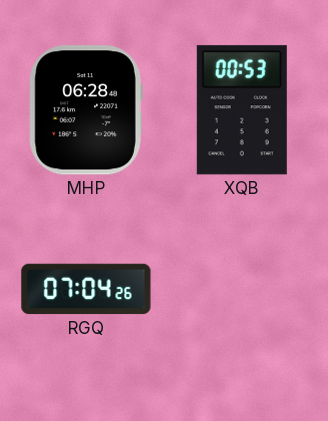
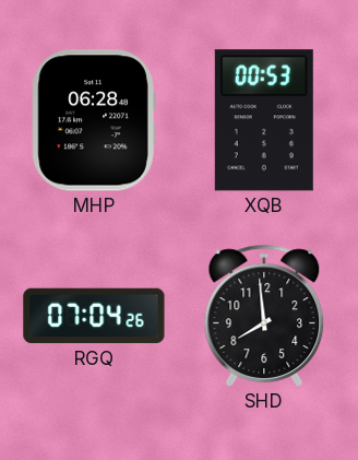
SHD: none -> 7:59
